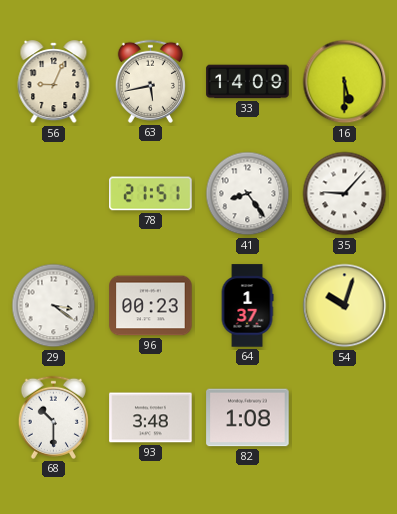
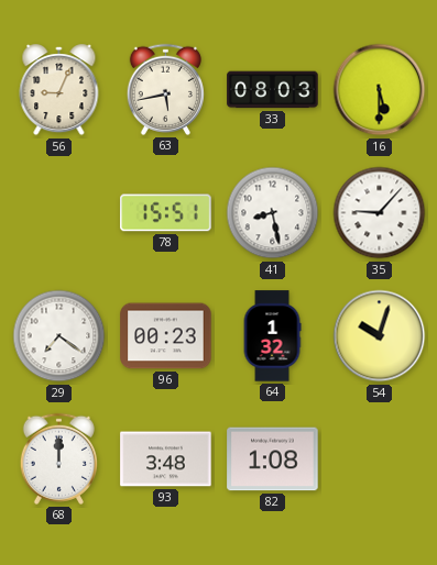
33: 14:09 -> 08:03
78: 21:51 -> 15:51
41: 8:24 -> 8:28
29: 3:21 -> 7:21
64: 1:37 -> 1:32
68: 10:30 -> 12:00
